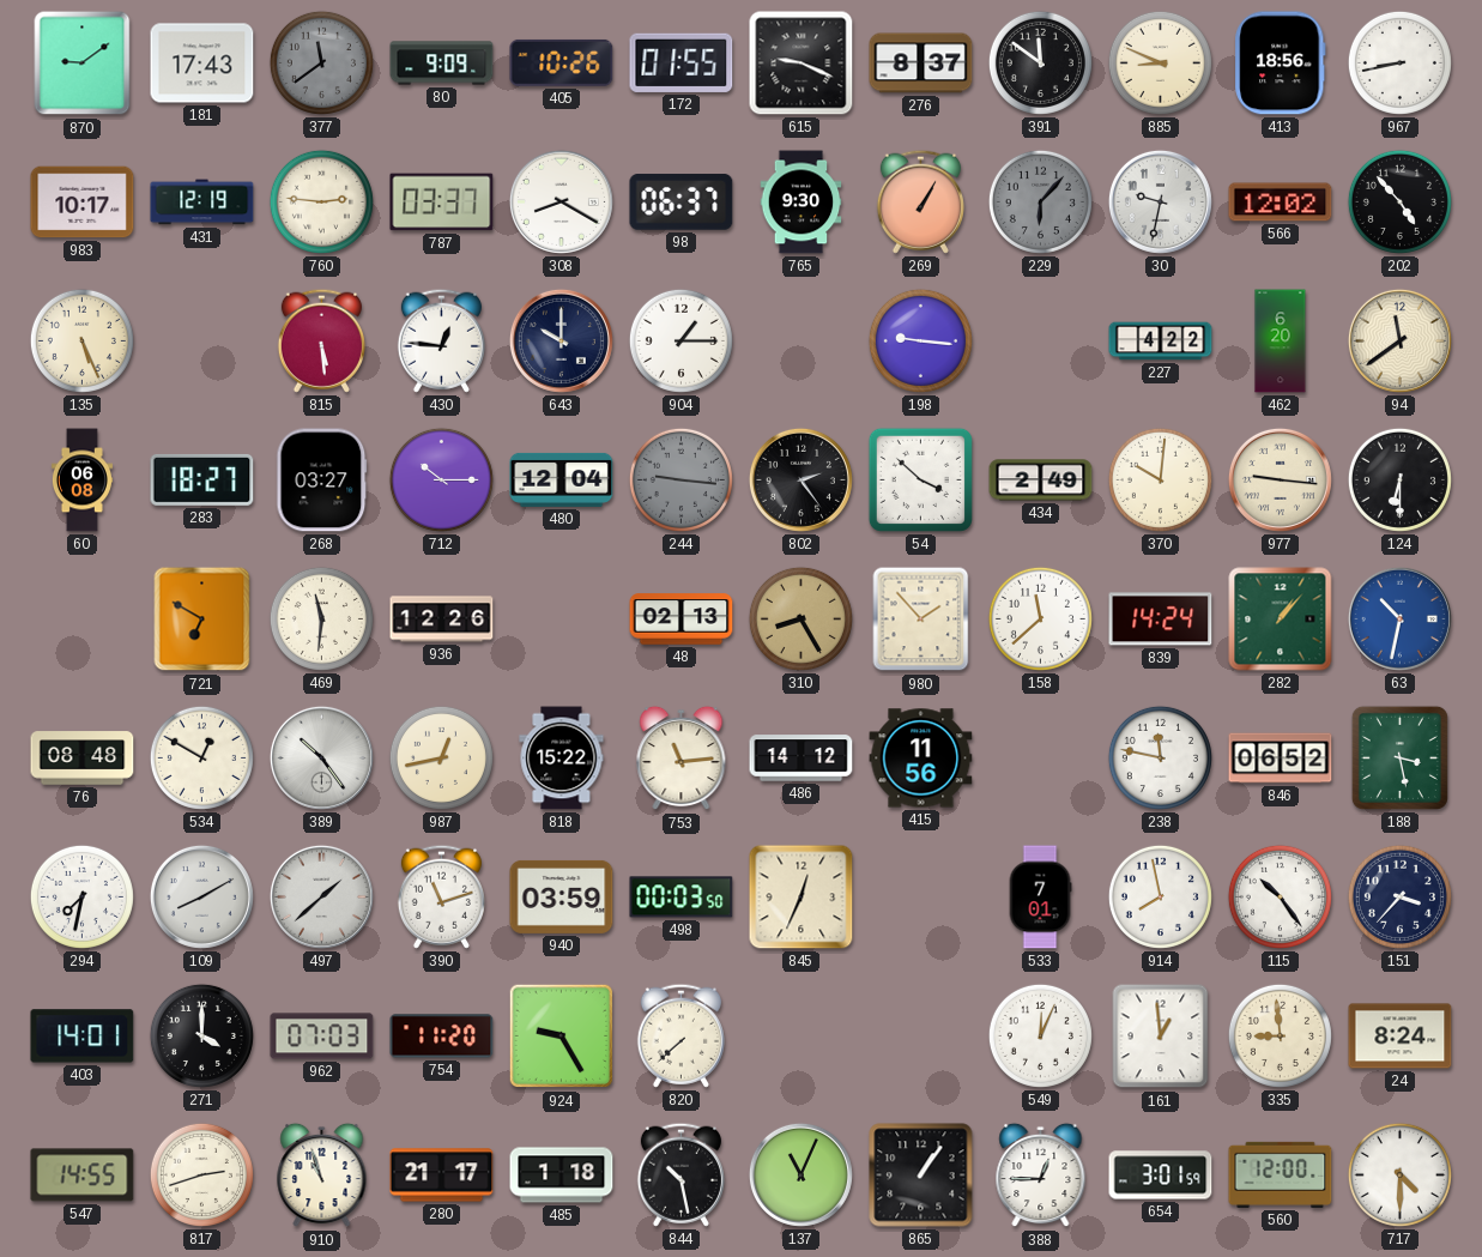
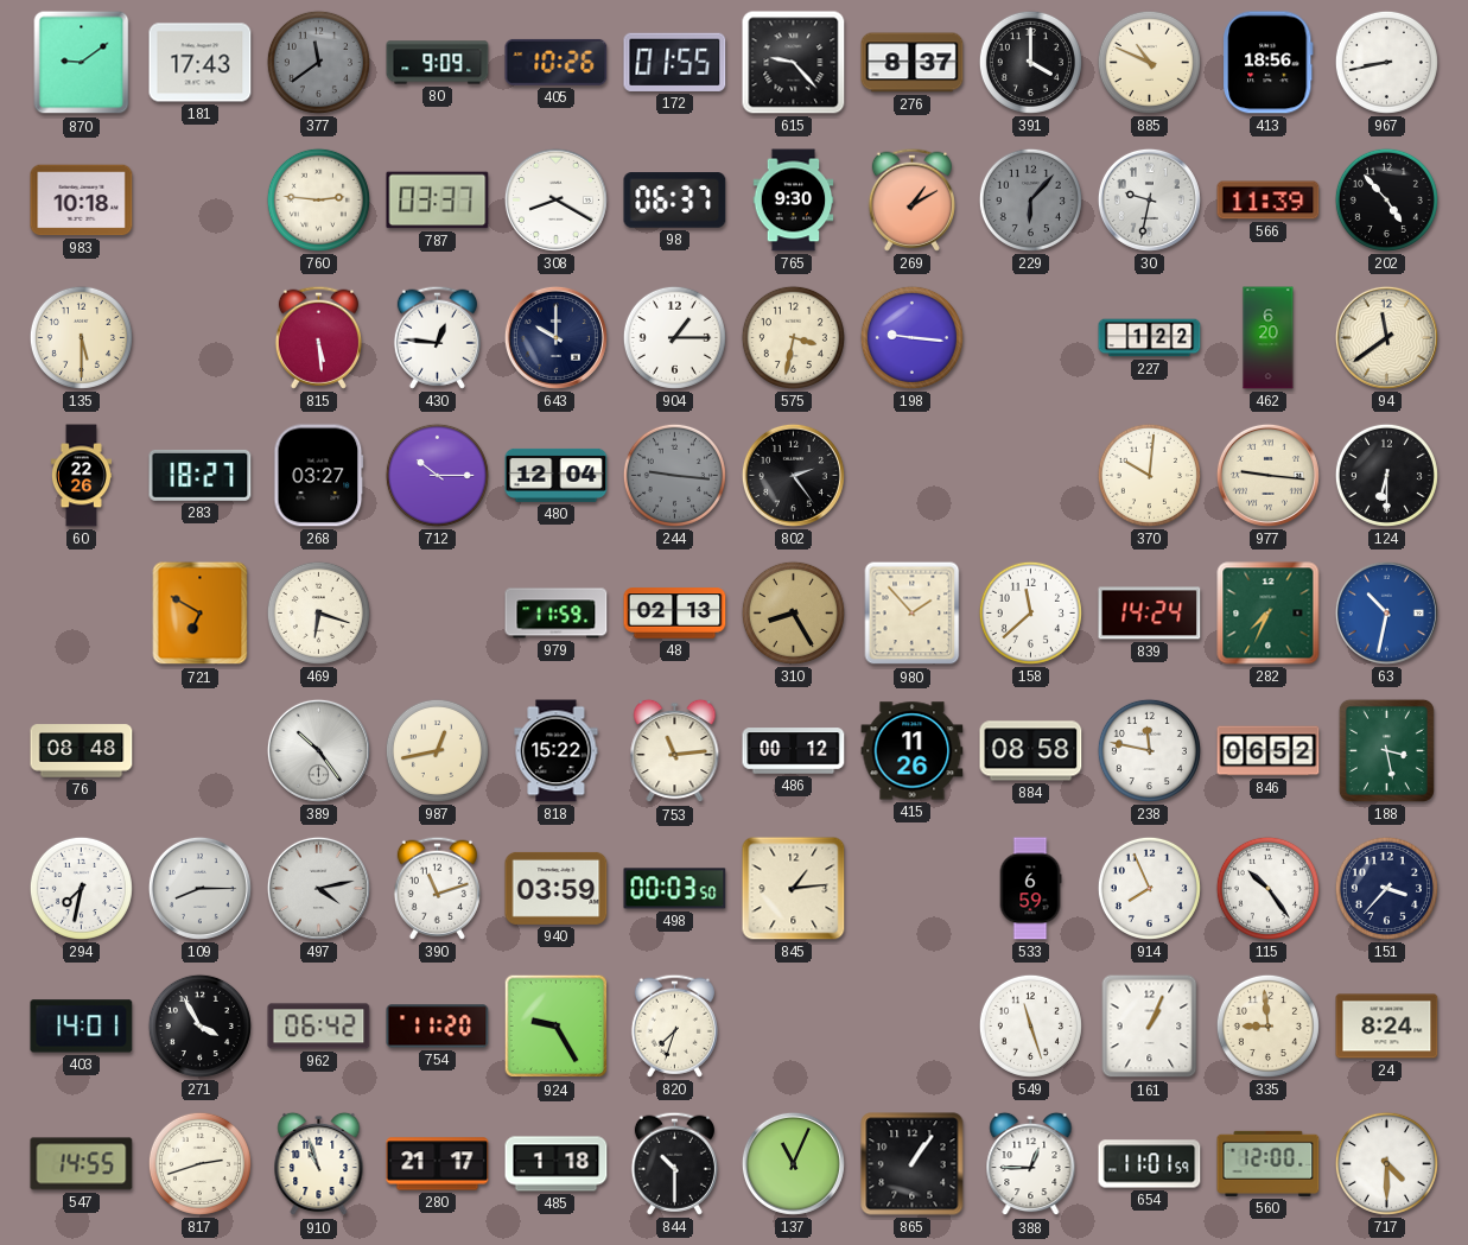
615: 9:19 -> 9:23
391: 11:51 -> 4:00
885: 8:49 -> 10:49
983: 10:17 -> 10:18
431: 12:19 -> none
269: 1:05 -> 1:10
566: 12:02 -> 11:39
135: 5:26 -> 5:30
575: none -> 3:32
227: 4:22 -> 1:22
60: 06:08 -> 22:26
54: 3:52 -> none
434: 2:49 -> none
469: 11:31 -> 6:18
936: 12:26 -> none
979: none -> 11:59
282: 1:07 -> 7:34
534: 12:50 -> none
486: 14:12 -> 00:12
415: 11:56 -> 11:26
884: none -> 08:58
109: 8:10 -> 8:15
497: 1:38 -> 4:13
845: 12:34 -> 1:14
533: 7:01 -> 6:59
914: 7:58 -> 7:56
271: 4:00 -> 3:55
962: 07:03 -> 06:42
820: 7:38 -> 7:33
549: 12:04 -> 11:27
161: 12:59 -> 1:04
844: 10:28 -> 10:30
654: 3:01 -> 11:01
